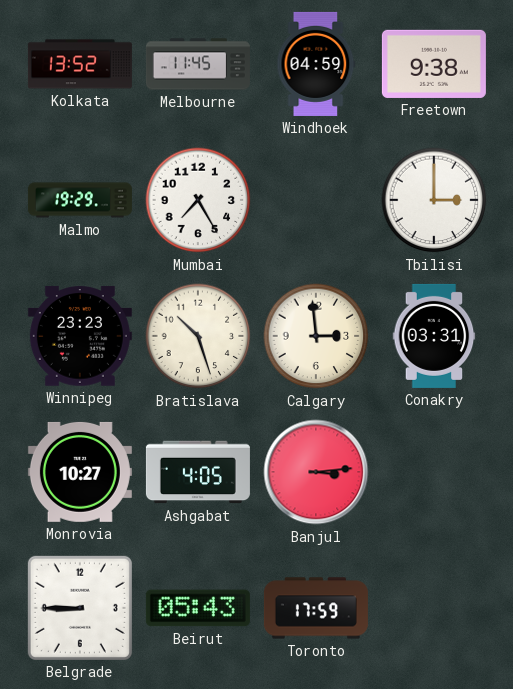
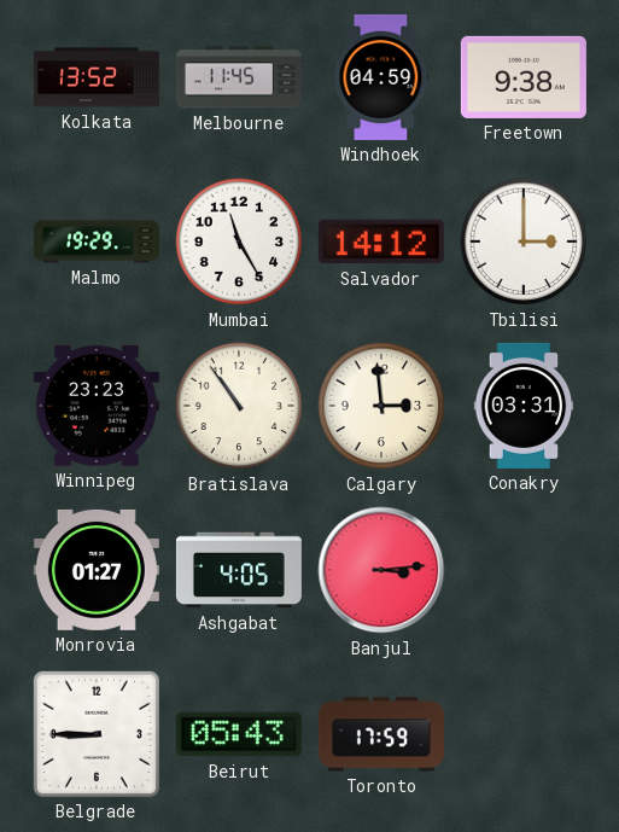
Mumbai: 7:25 -> 11:25
Salvador: none -> 14:12
Bratislava: 10:27 -> 10:54
Monrovia: 10:27 -> 01:27
